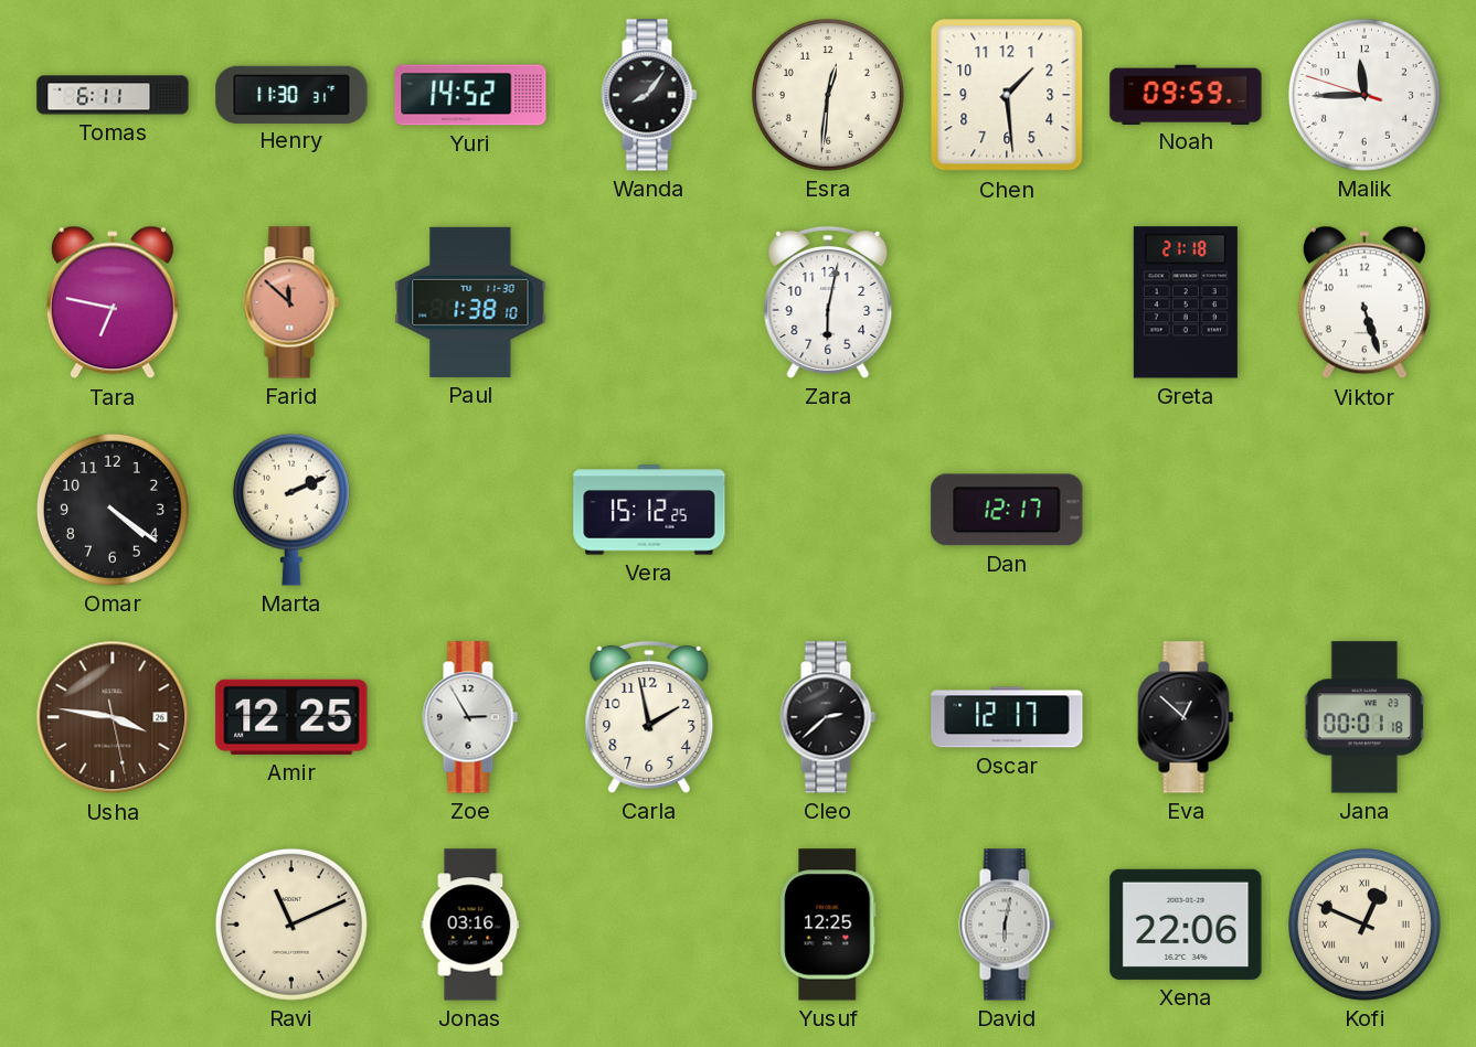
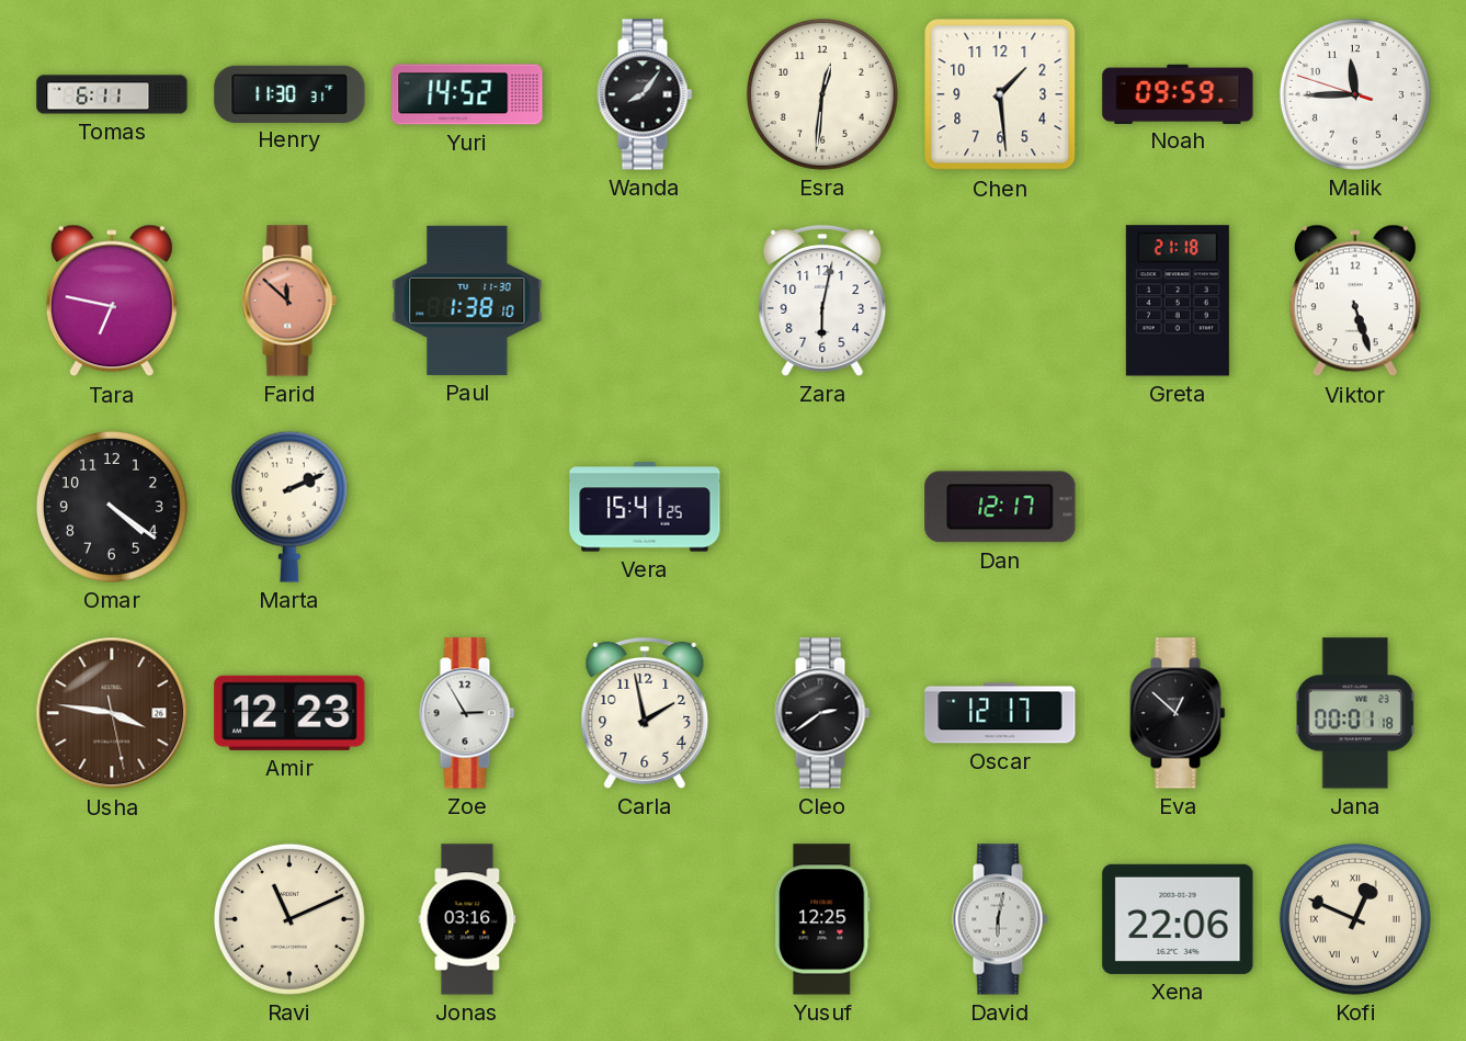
Vera: 15:12 -> 15:41
Amir: 12:25 -> 12:23
Cleo: 2:38 -> 2:39
